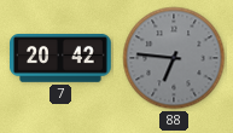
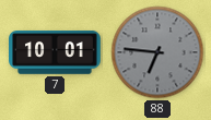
7: 20:42 -> 10:01
